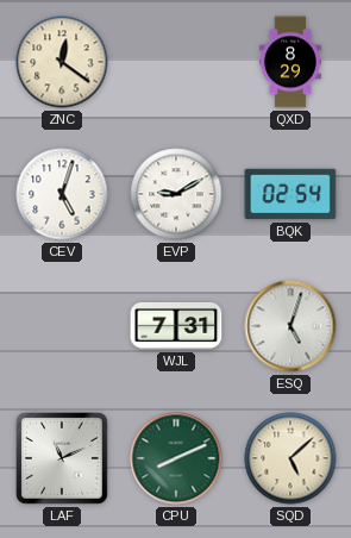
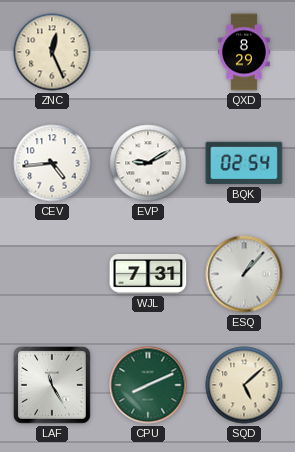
ZNC: 12:21 -> 12:26
CEV: 5:03 -> 4:44
ESQ: 5:03 -> 1:07
LAF: 11:11 -> 11:25
